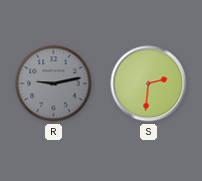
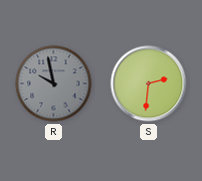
R: 9:13 -> 9:58
